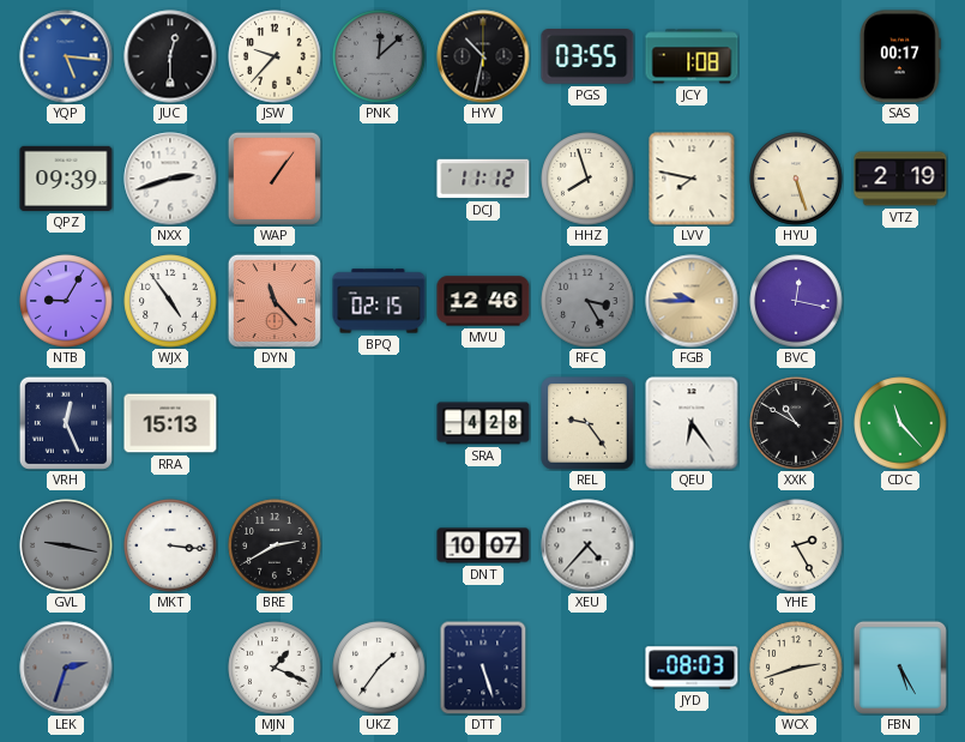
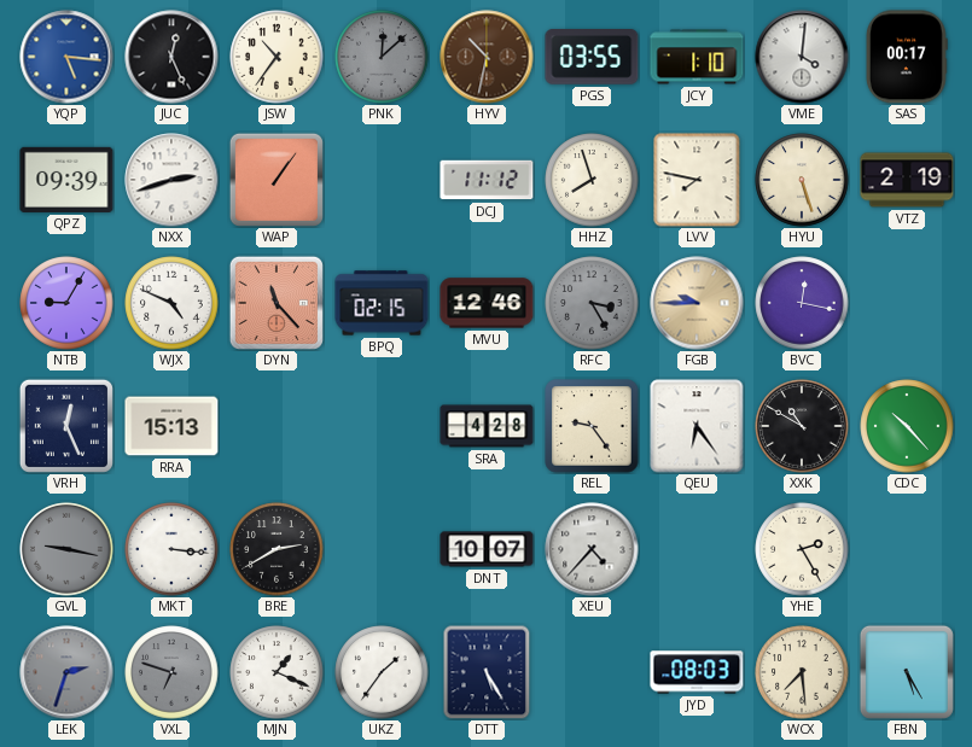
JUC: 12:30 -> 12:26
JSW: 9:37 -> 10:36
HYV dial: black -> brown
JCY: 1:08 -> 1:10
VME: none -> 4:01
WJX: 4:54 -> 4:49
CDC: 11:23 -> 10:23
VXL: none -> 6:48
DTT: 5:27 -> 5:25
WCX: 2:42 -> 7:29
